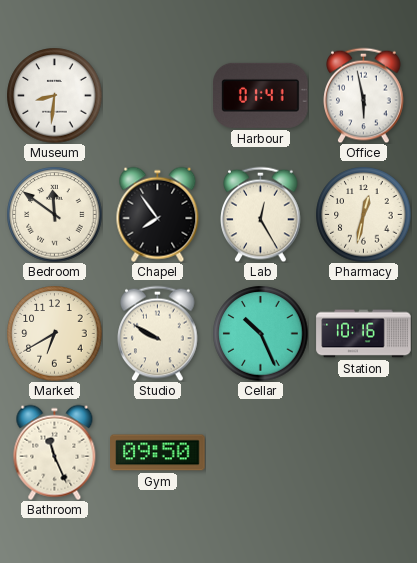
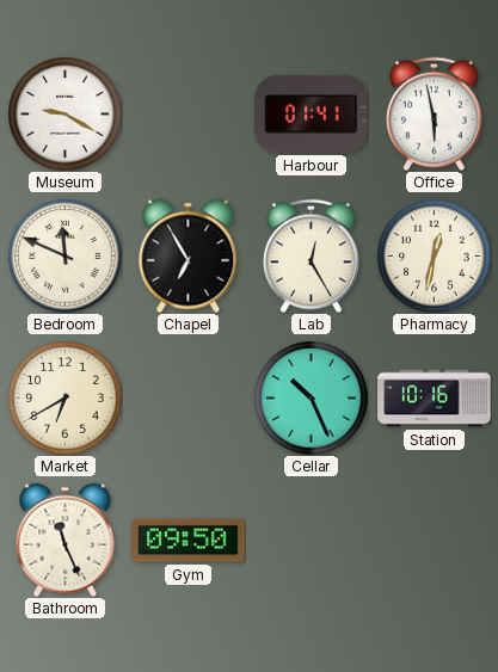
Museum: 8:31 -> 9:20
Bedroom: 11:51 -> 11:49
Chapel: 7:54 -> 6:55
Studio: 9:50 -> none
